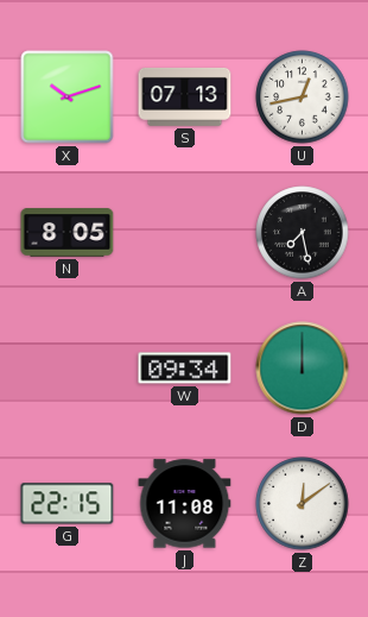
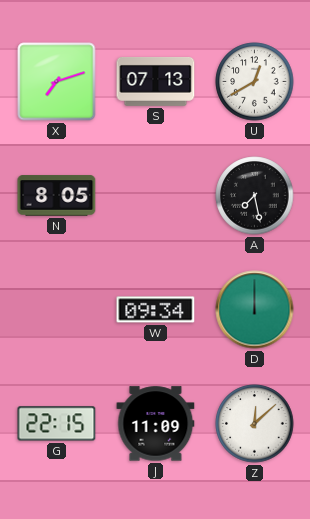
X: 10:12 -> 7:12
U: 12:43 -> 12:40
J: 11:08 -> 11:09
Z: 12:09 -> 12:08
